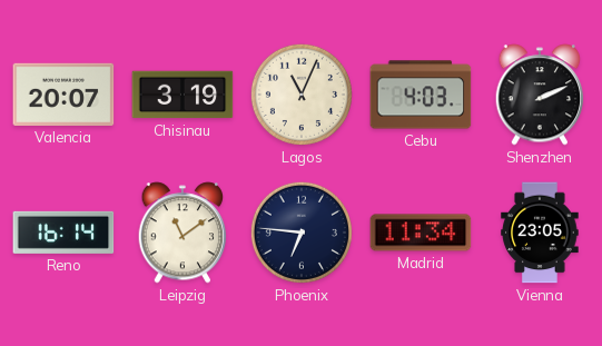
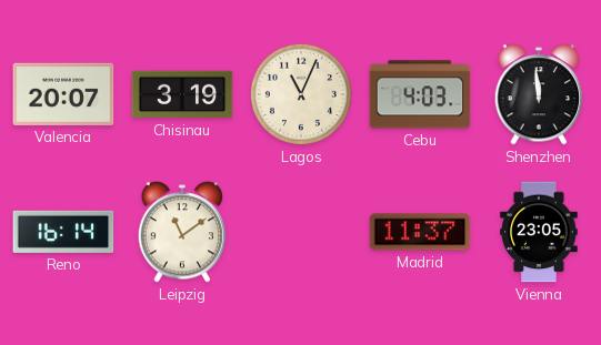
Shenzhen: 2:11 -> 11:59
Phoenix: 6:46 -> none
Madrid: 11:34 -> 11:37
